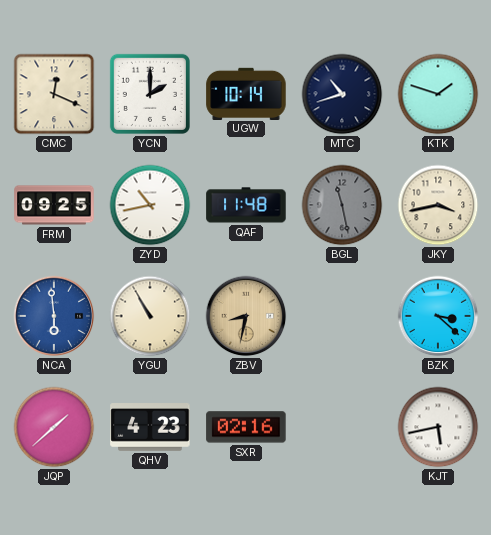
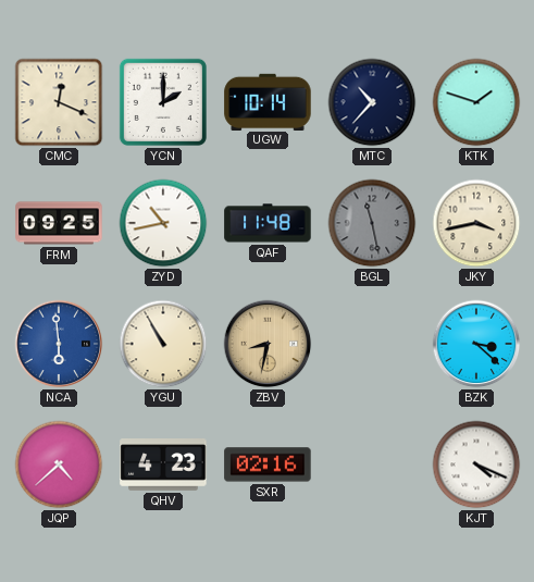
MTC: 10:42 -> 10:37
JQP: 1:38 -> 4:38
KJT: 5:43 -> 4:19
